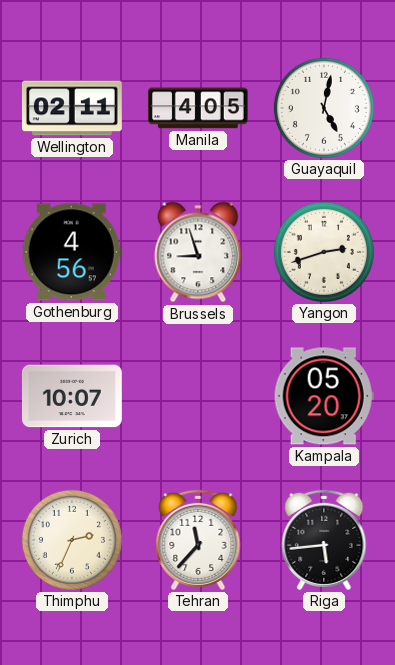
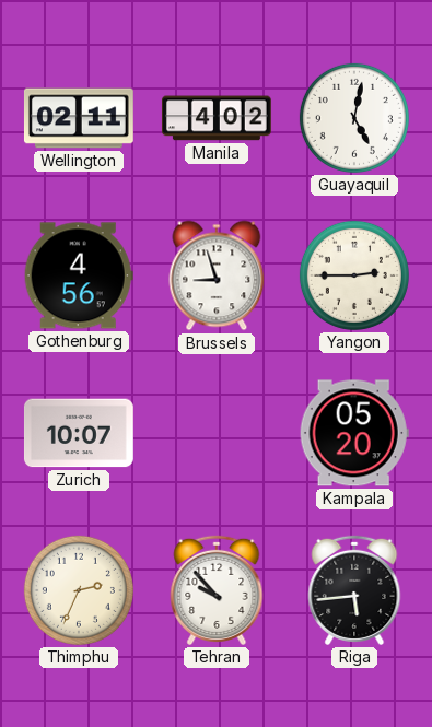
Manila: 4:05 -> 4:02
Yangon: 2:42 -> 2:45
Tehran: 11:37 -> 9:53
